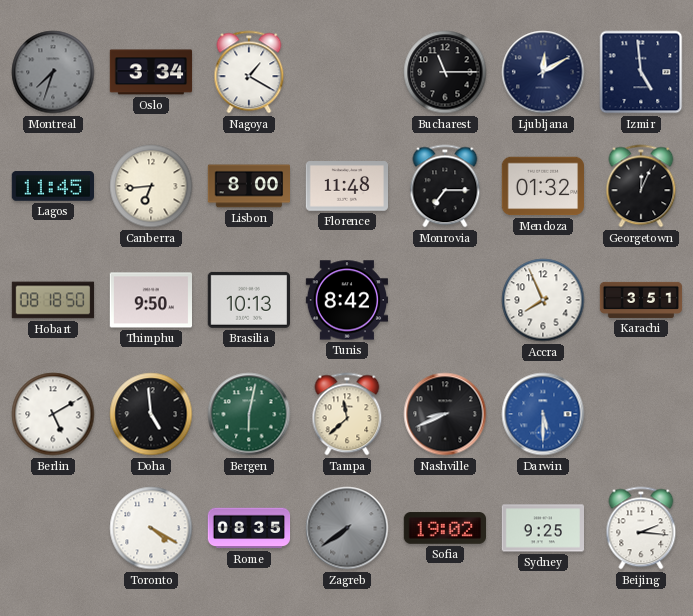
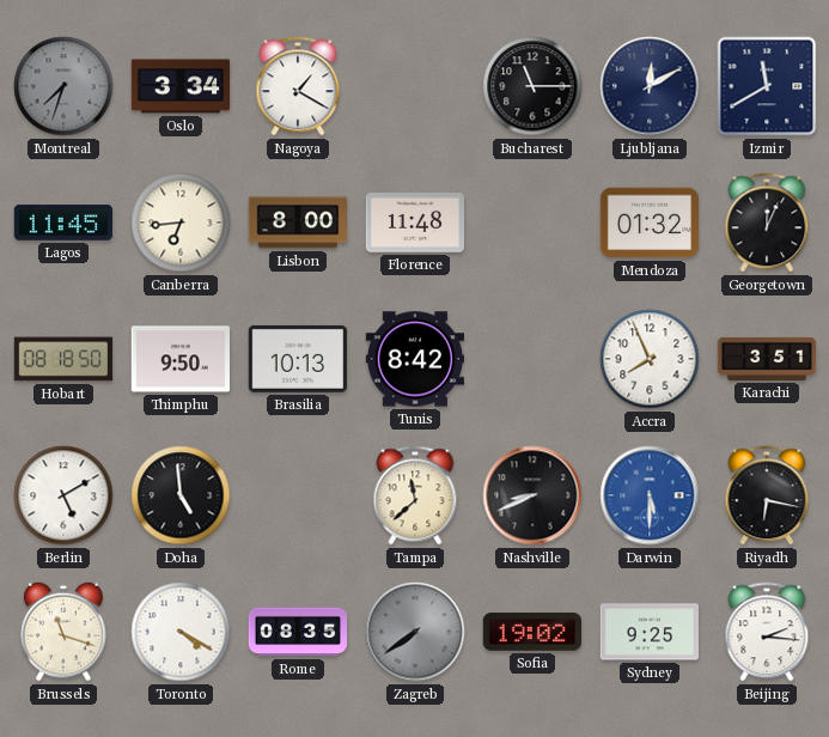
Izmir: 4:59 -> 11:40
Monrovia: 7:15 -> none
Bergen: 6:02 -> none
Riyadh: none -> 6:17
Brussels: none -> 11:18
